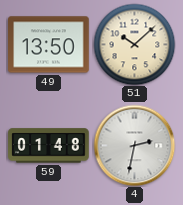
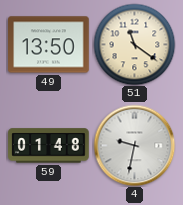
51: 10:08 -> 11:21
4: 2:32 -> 9:32
